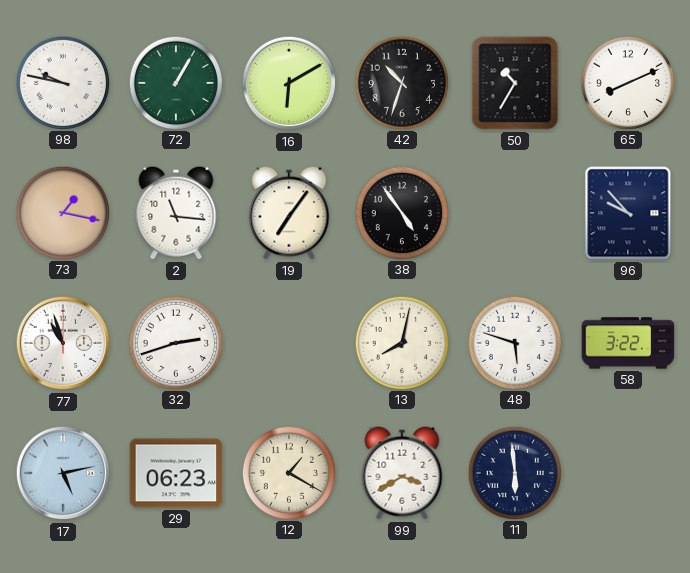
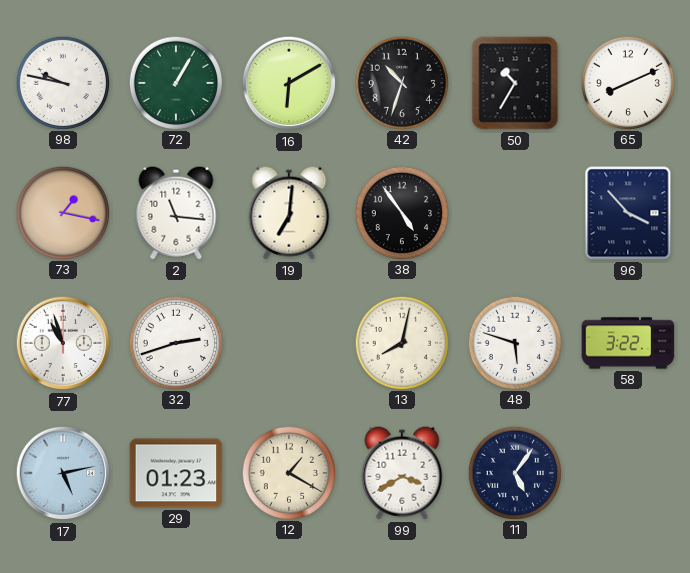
19: 7:06 -> 7:01
96: 9:53 -> 3:53
29: 06:23 -> 01:23
11: 5:59 -> 5:06
